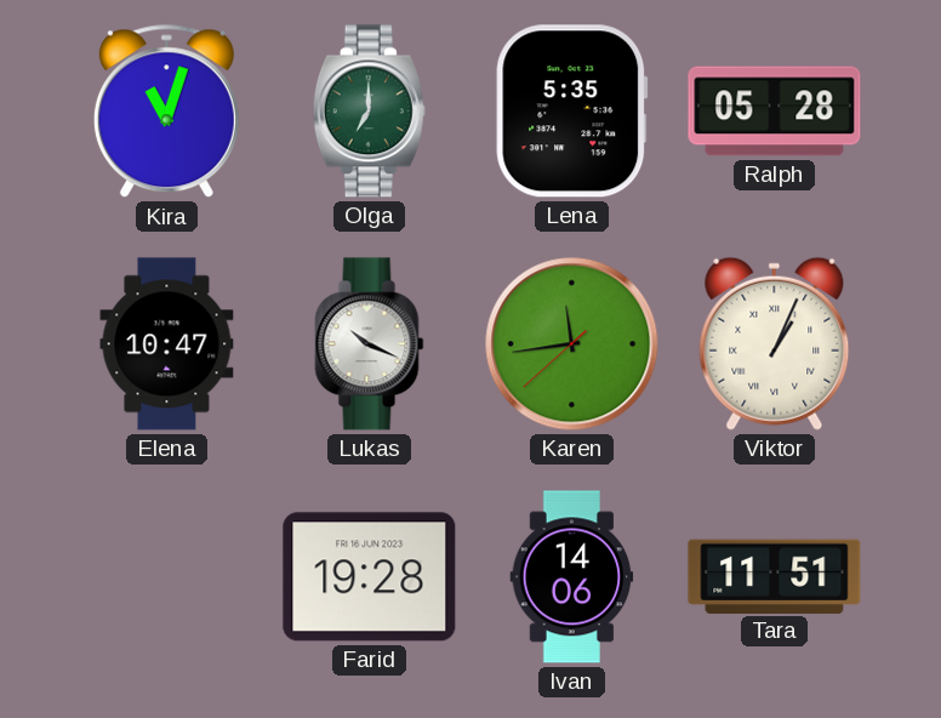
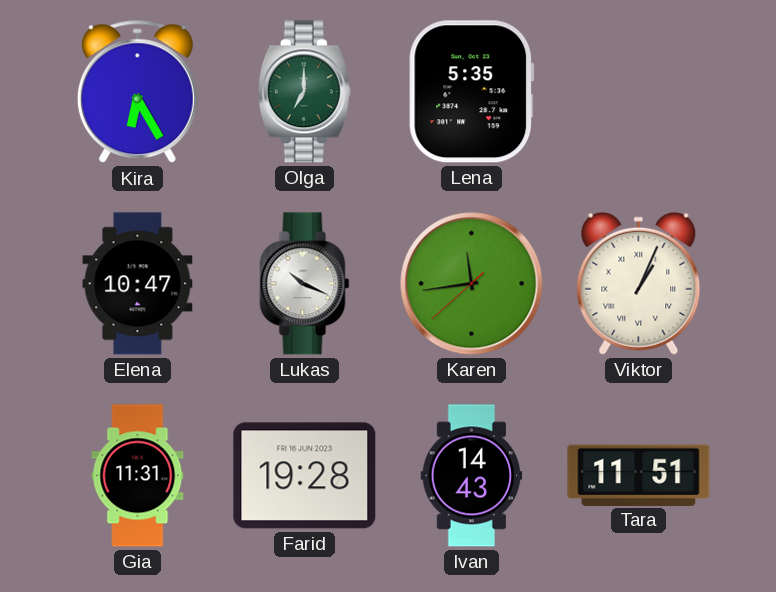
Kira: 11:03 -> 6:25
Ralph: 05:28 -> none
Gia: none -> 11:31
Ivan: 14:06 -> 14:43
